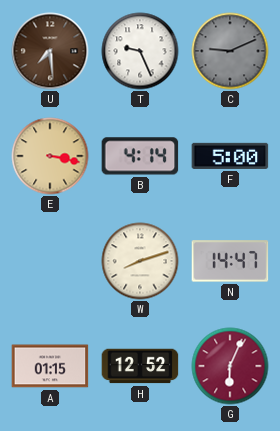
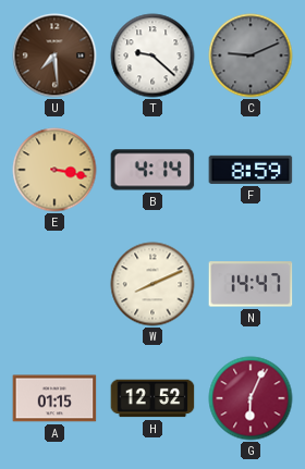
T: 9:26 -> 9:22
F: 5:00 -> 8:59
W: 8:12 -> 8:11
